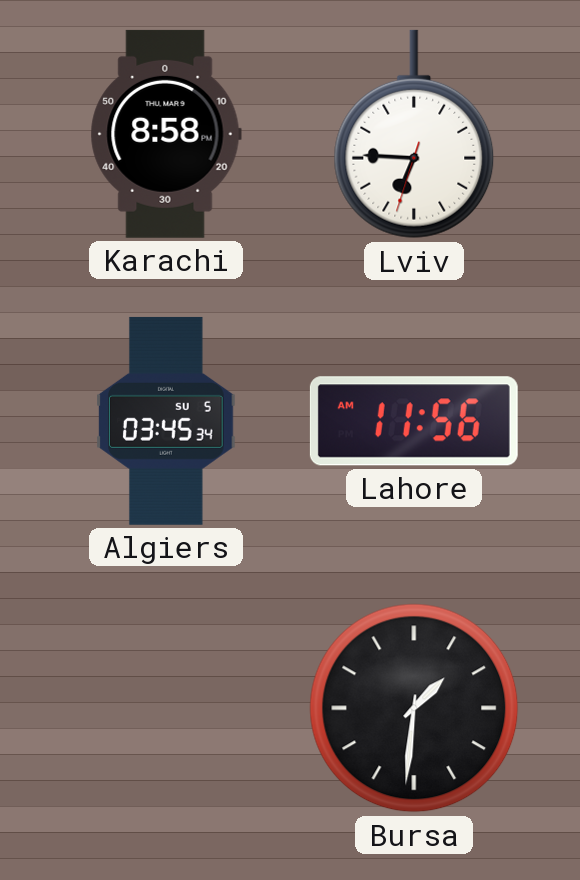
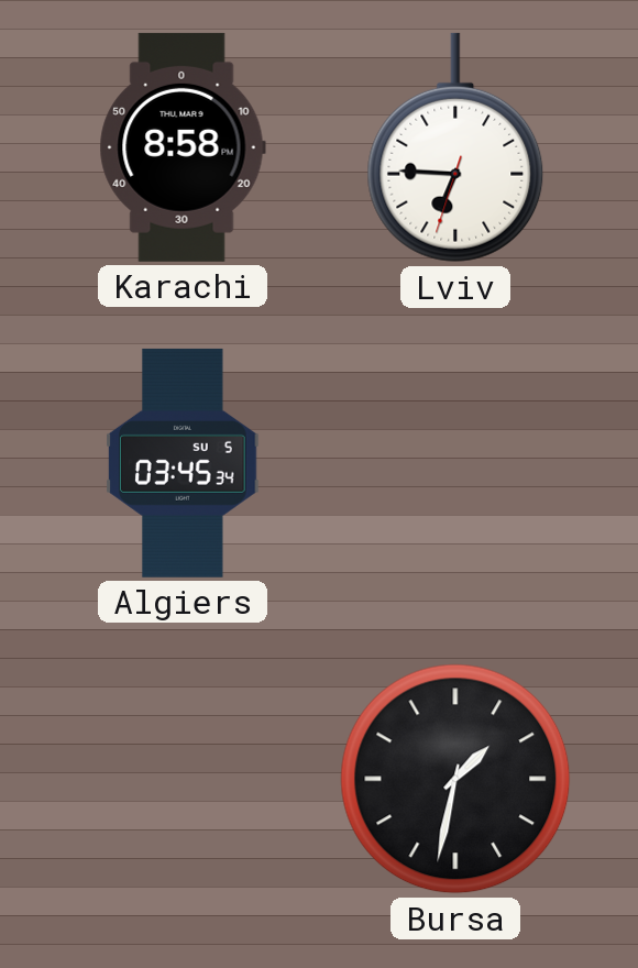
Lahore: 11:56 -> none
Bursa: 1:31 -> 1:32
